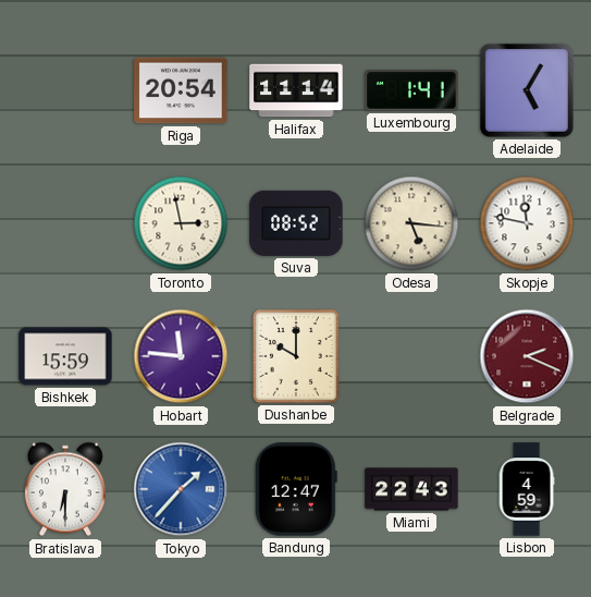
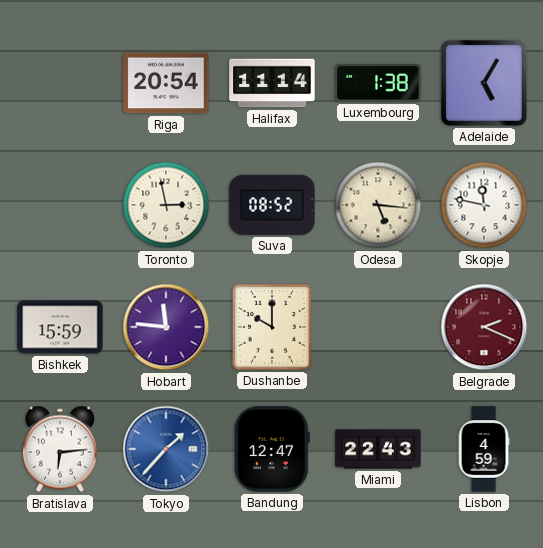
Luxembourg: 1:41 -> 1:38
Bratislava: 6:30 -> 6:14
